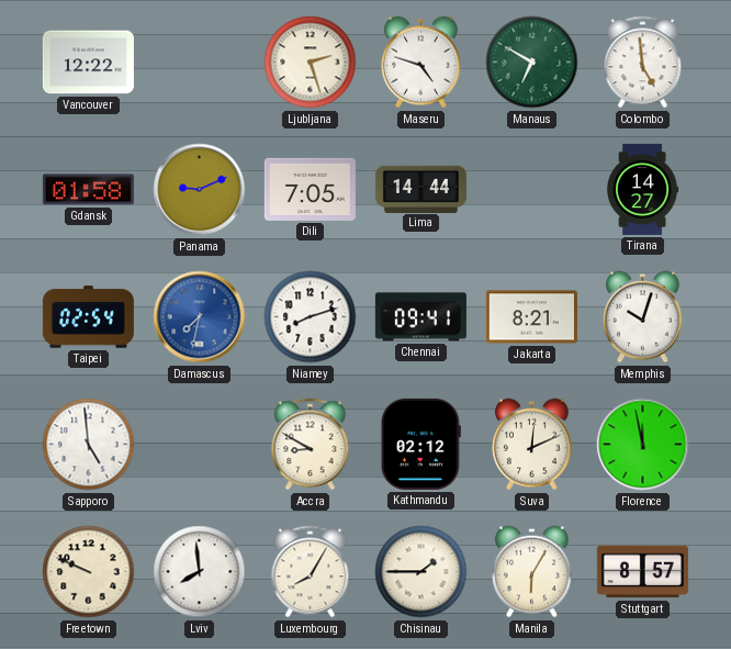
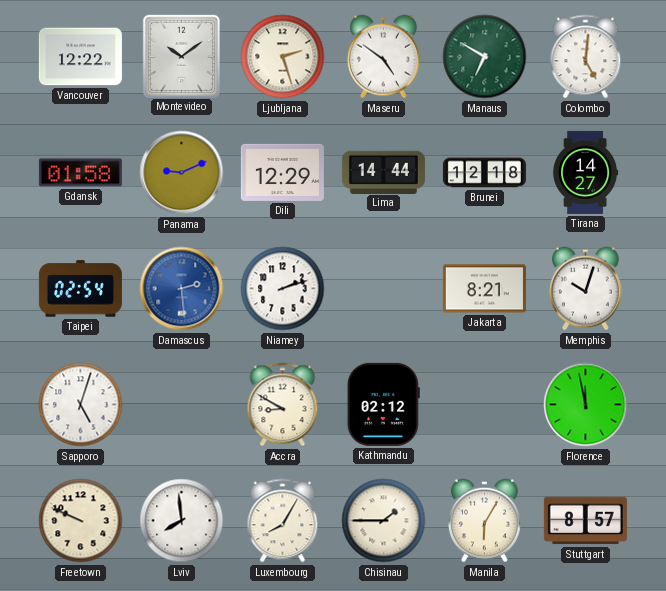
Montevideo: none -> 10:09
Maseru: 4:48 -> 4:51
Colombo: 4:59 -> 5:01
Dili: 7:05 -> 12:29
Brunei: none -> 12:18
Damascus: 7:32 -> 2:29
Niamey: 8:12 -> 2:12
Chennai: 09:41 -> none
Sapporo: 4:59 -> 5:03
Suva: 12:11 -> none
